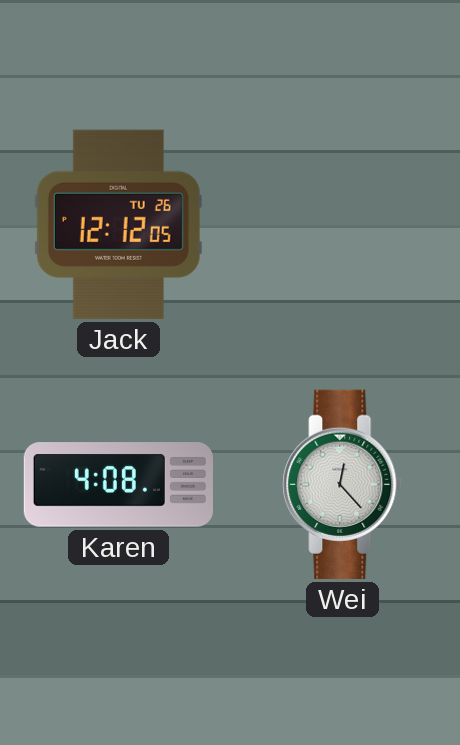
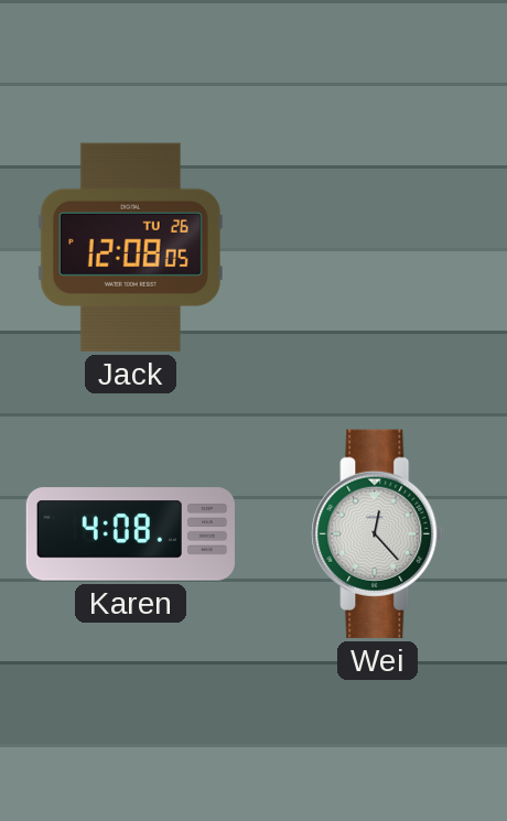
Jack: 12:12 -> 12:08
